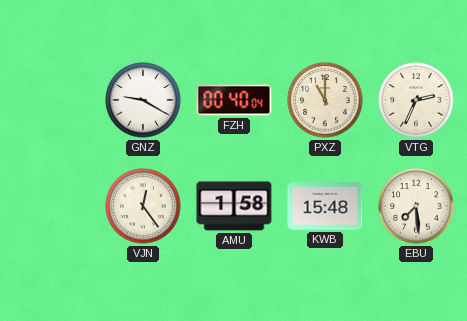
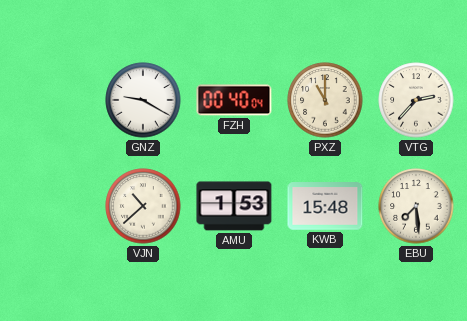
VTG: 2:34 -> 2:37
VJN: 12:24 -> 10:38
AMU: 1:58 -> 1:53
